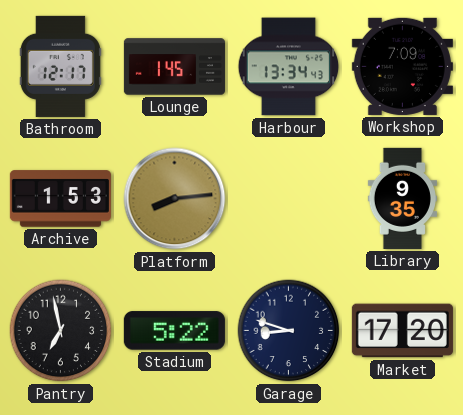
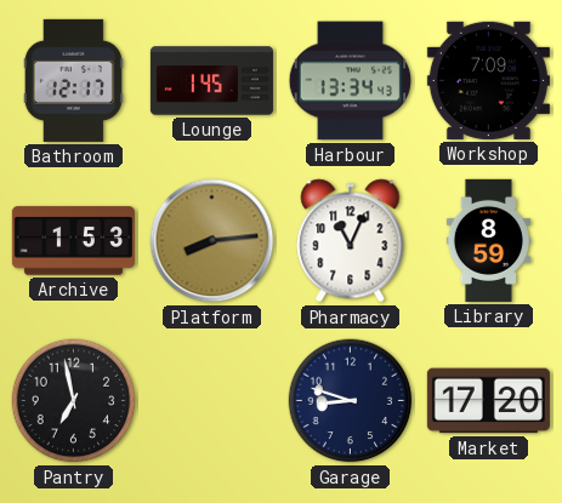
Pharmacy: none -> 11:04
Library: 9:35 -> 8:59
Stadium: 5:22 -> none
